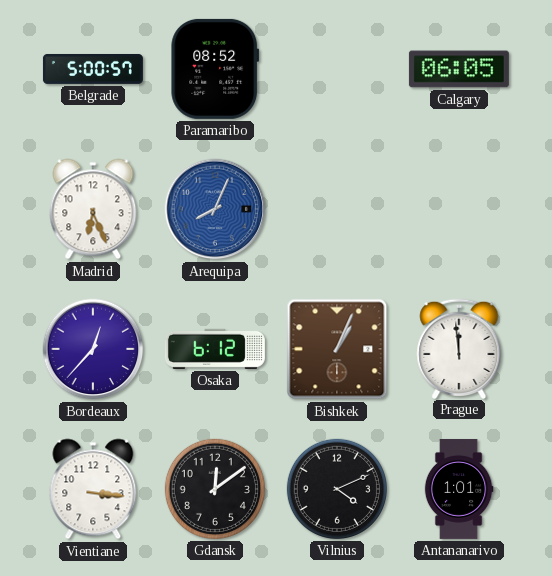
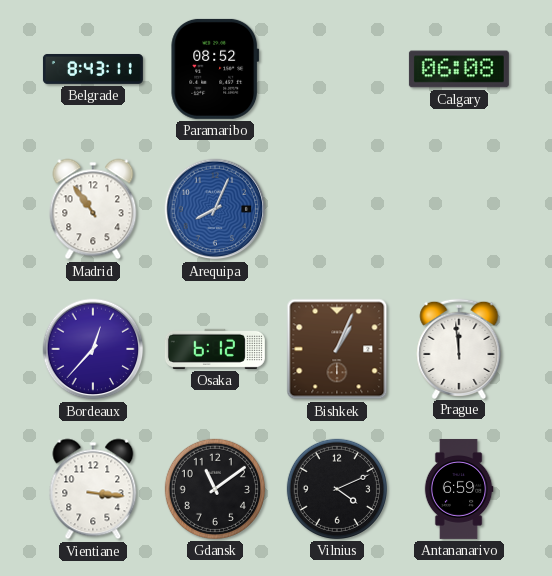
Belgrade: 5:00 -> 8:43
Calgary: 06:05 -> 06:08
Madrid: 6:26 -> 10:54
Gdansk: 12:09 -> 11:09
Antananarivo: 1:01 -> 6:59
